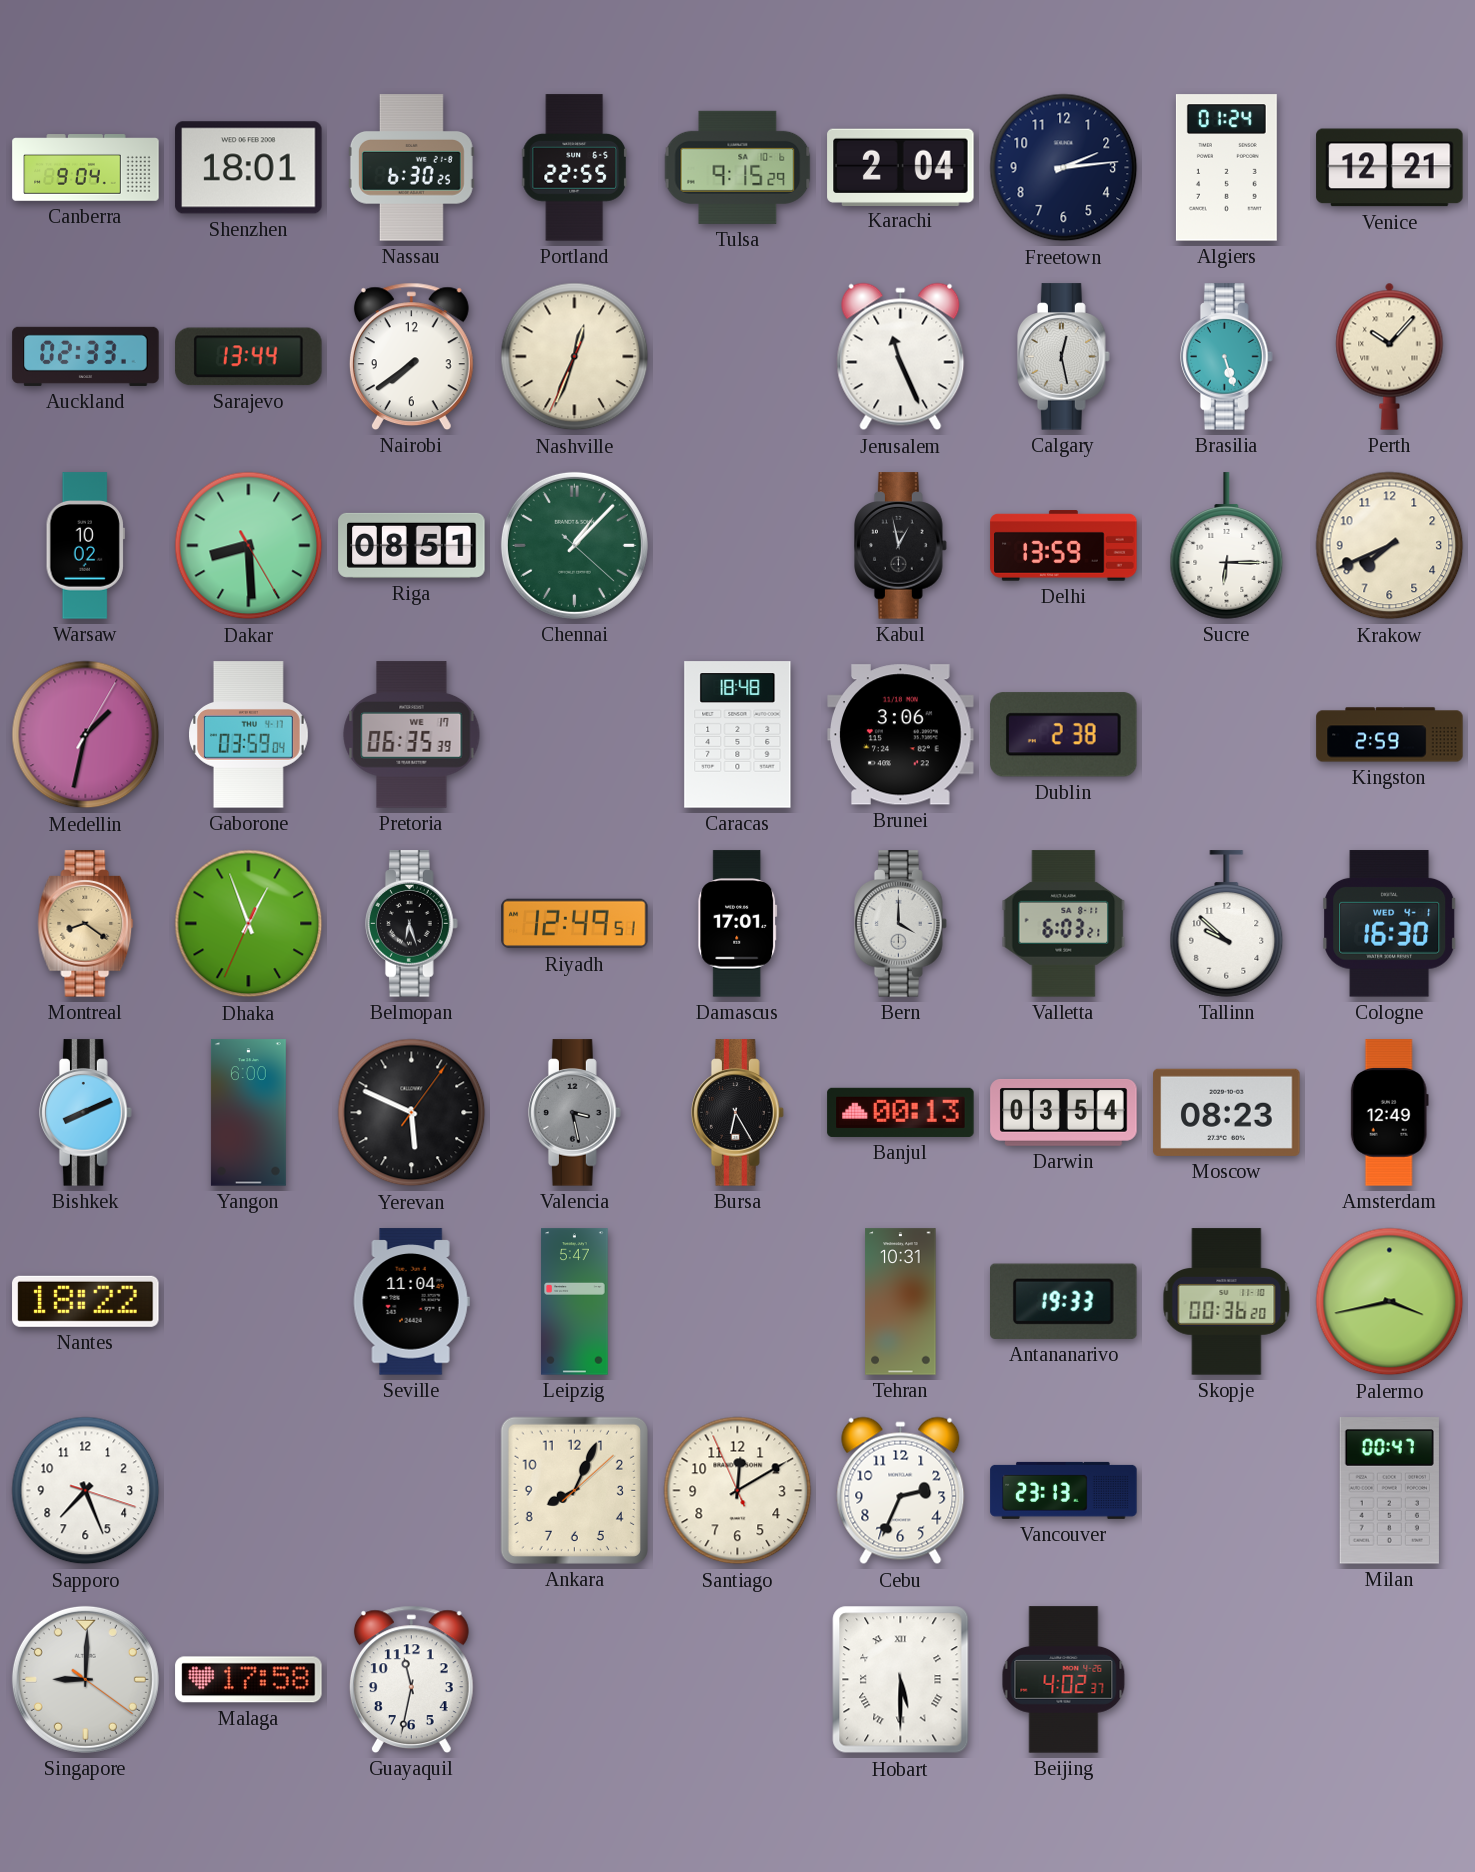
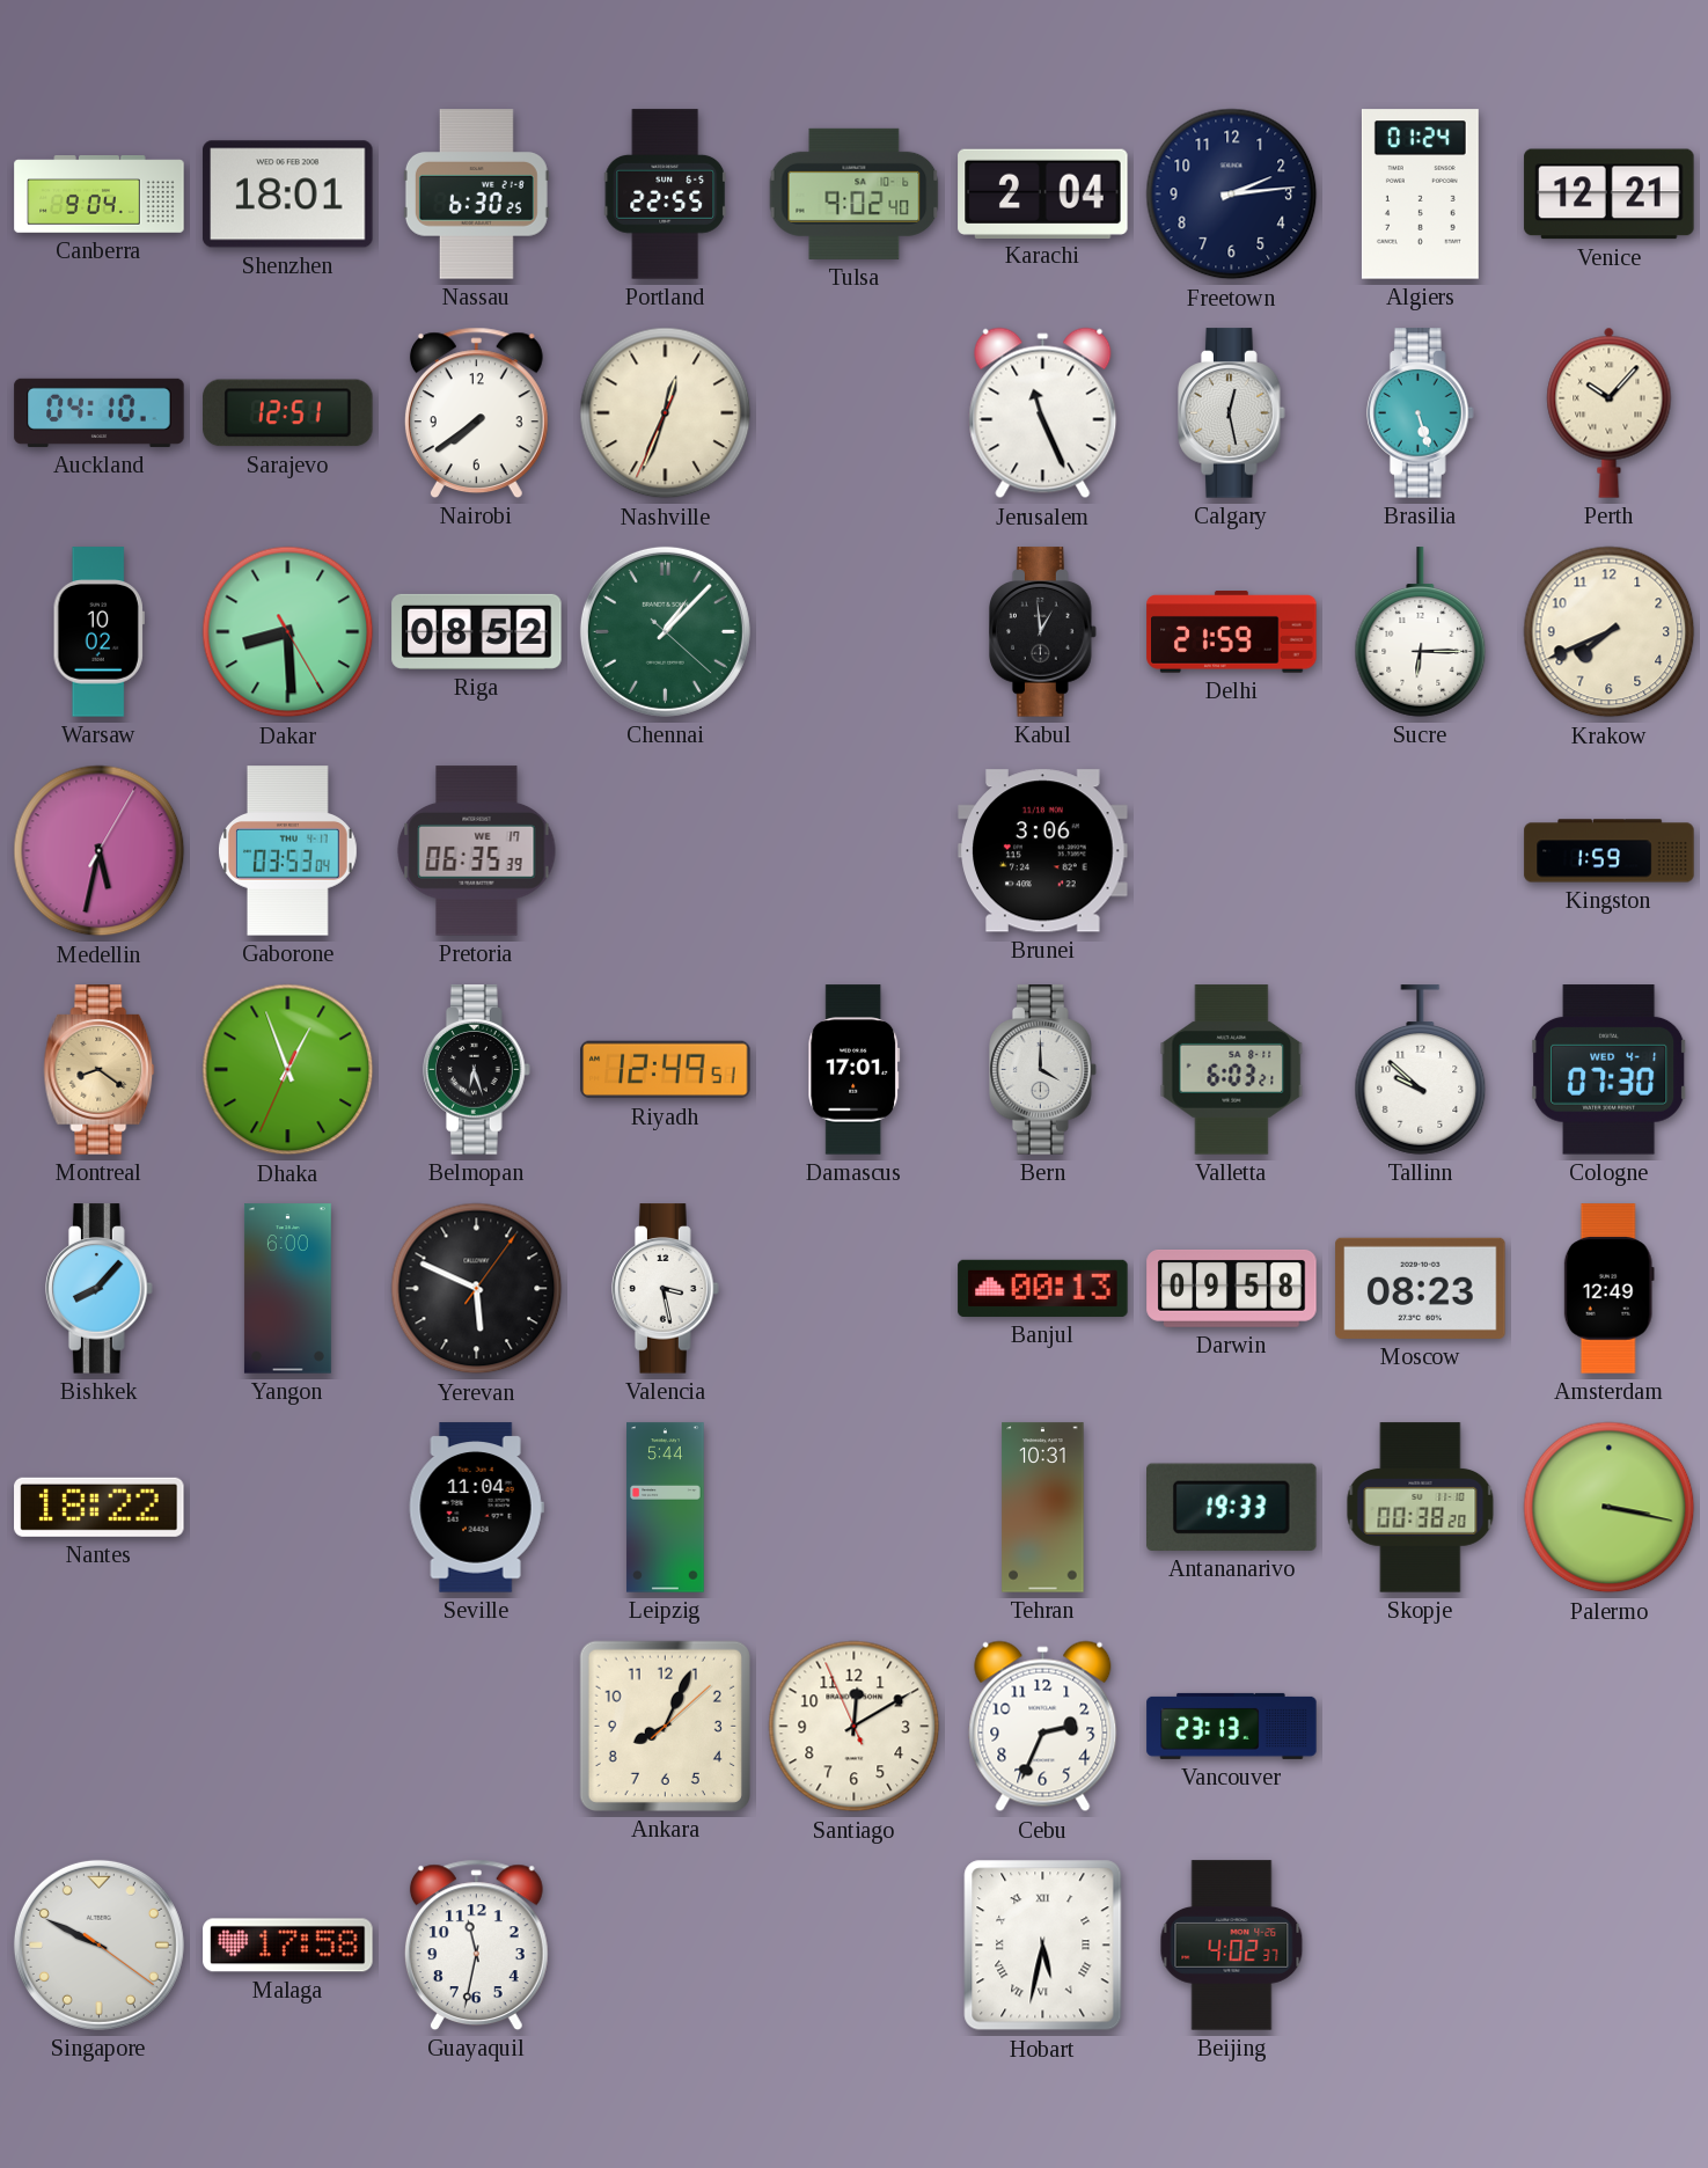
Tulsa: 9:15 -> 9:02
Auckland: 02:33 -> 04:10
Sarajevo: 13:44 -> 12:51
Riga: 08:51 -> 08:52
Kabul: 12:58 -> 12:59
Delhi: 13:59 -> 21:59
Medellin: 1:32 -> 5:32
Gaborone: 03:59 -> 03:53
Caracas: 18:48 -> none
Dublin: 2:38 -> none
Kingston: 2:59 -> 1:59
Cologne: 16:30 -> 07:30
Bishkek: 8:11 -> 8:07
Valencia dial: grey -> white
Bursa: 6:25 -> none
Darwin: 03:54 -> 09:58
Leipzig: 5:47 -> 5:44
Skopje: 00:36 -> 00:38
Palermo: 3:43 -> 3:17
Sapporo: 7:26 -> none
Milan: 00:47 -> none
Singapore: 9:00 -> 9:49
Hobart: 5:30 -> 5:32
